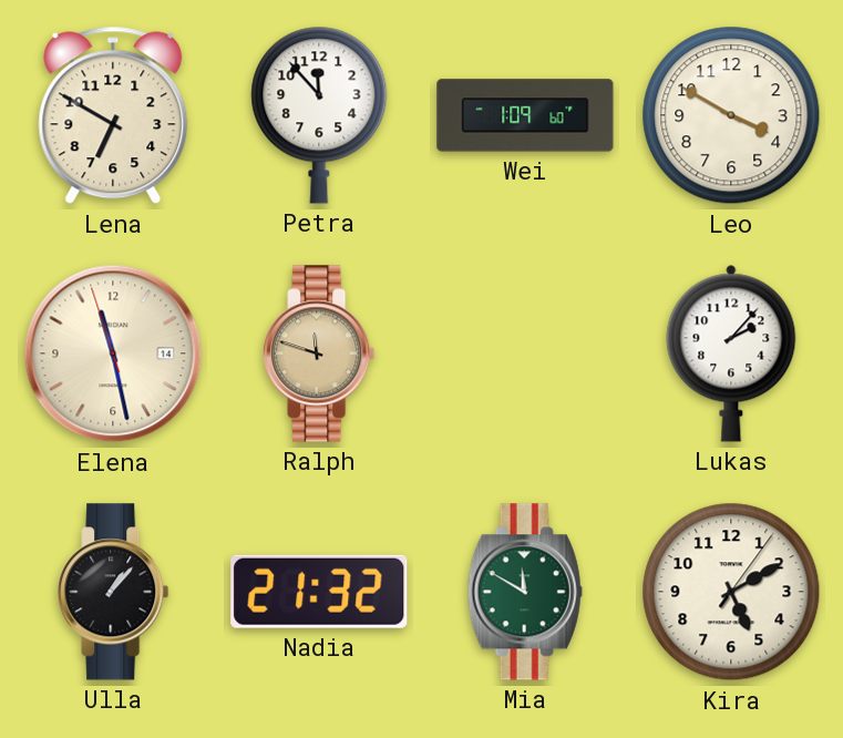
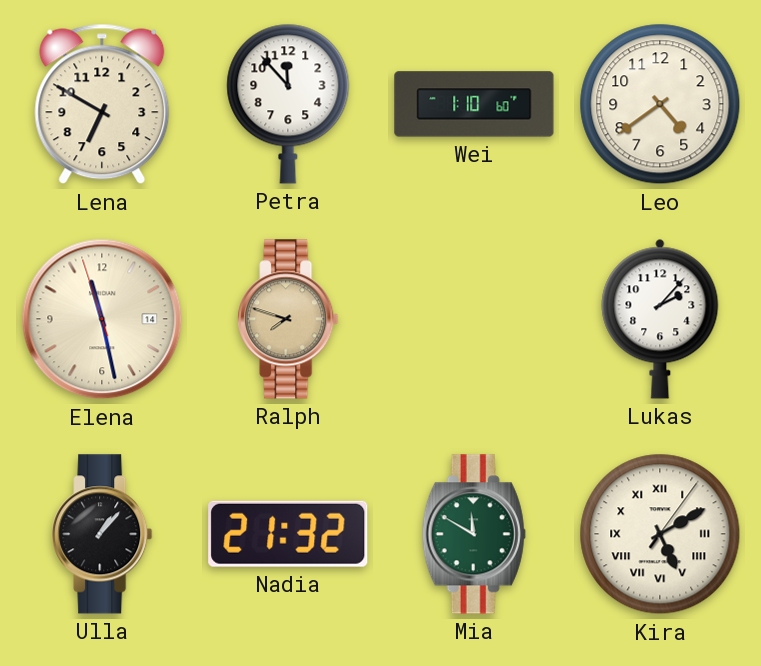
Wei: 1:09 -> 1:10
Leo: 3:50 -> 4:39
Ralph: 11:48 -> 7:48
Kira numerals: Arabic -> Roman
